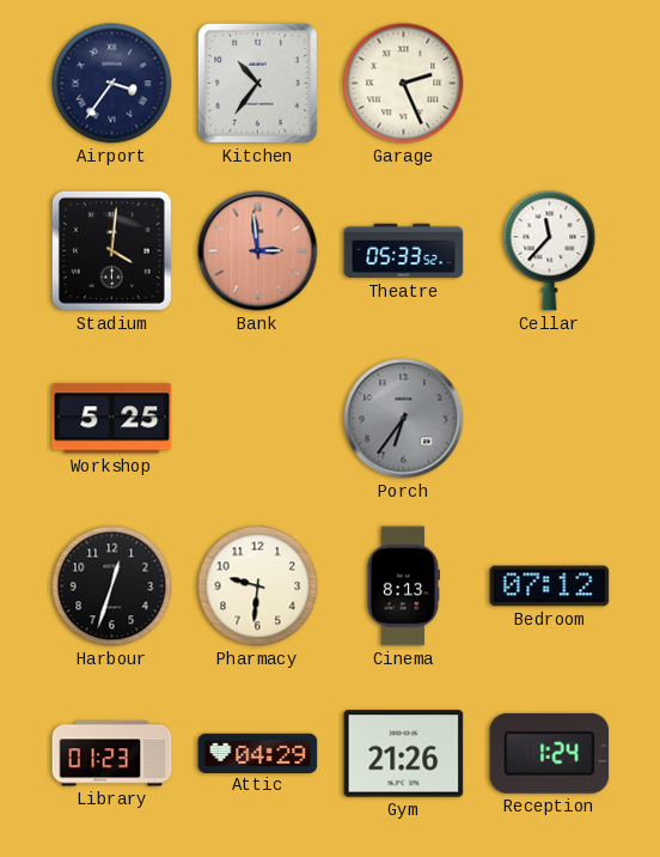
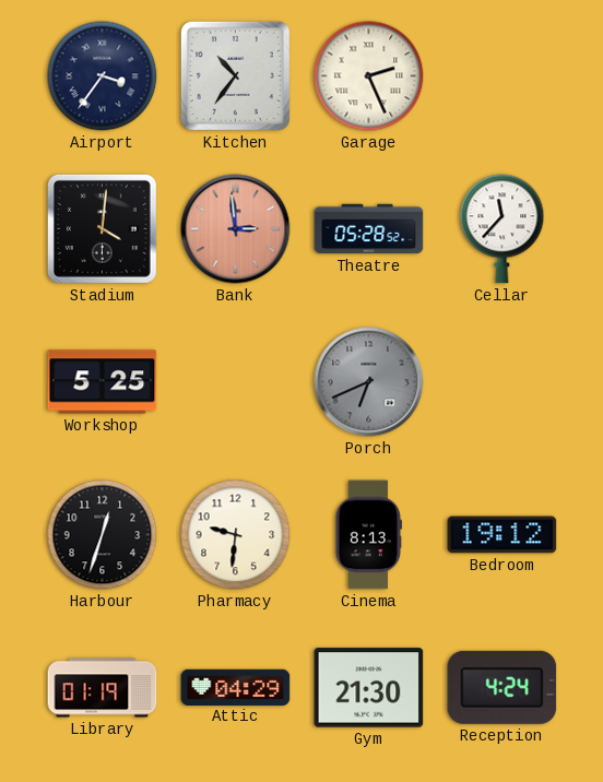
Theatre: 05:33 -> 05:28
Porch: 6:36 -> 6:41
Bedroom: 07:12 -> 19:12
Library: 01:23 -> 01:19
Gym: 21:26 -> 21:30
Reception: 1:24 -> 4:24
